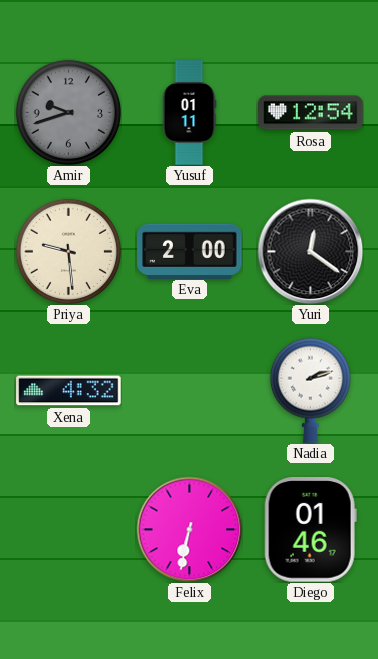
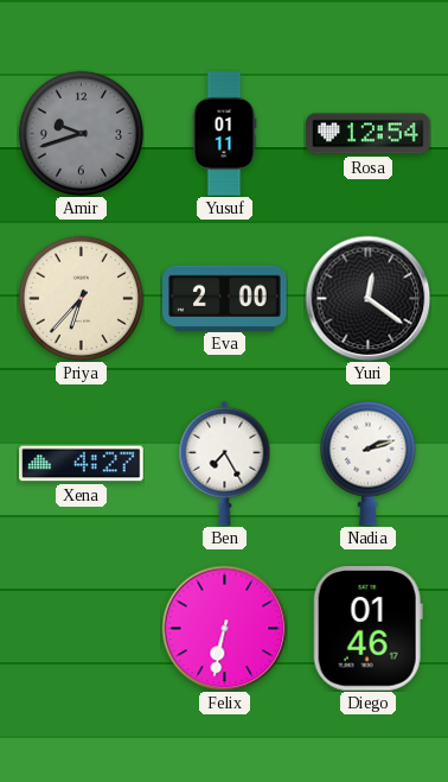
Priya: 9:29 -> 6:37
Xena: 4:32 -> 4:27
Ben: none -> 7:25
